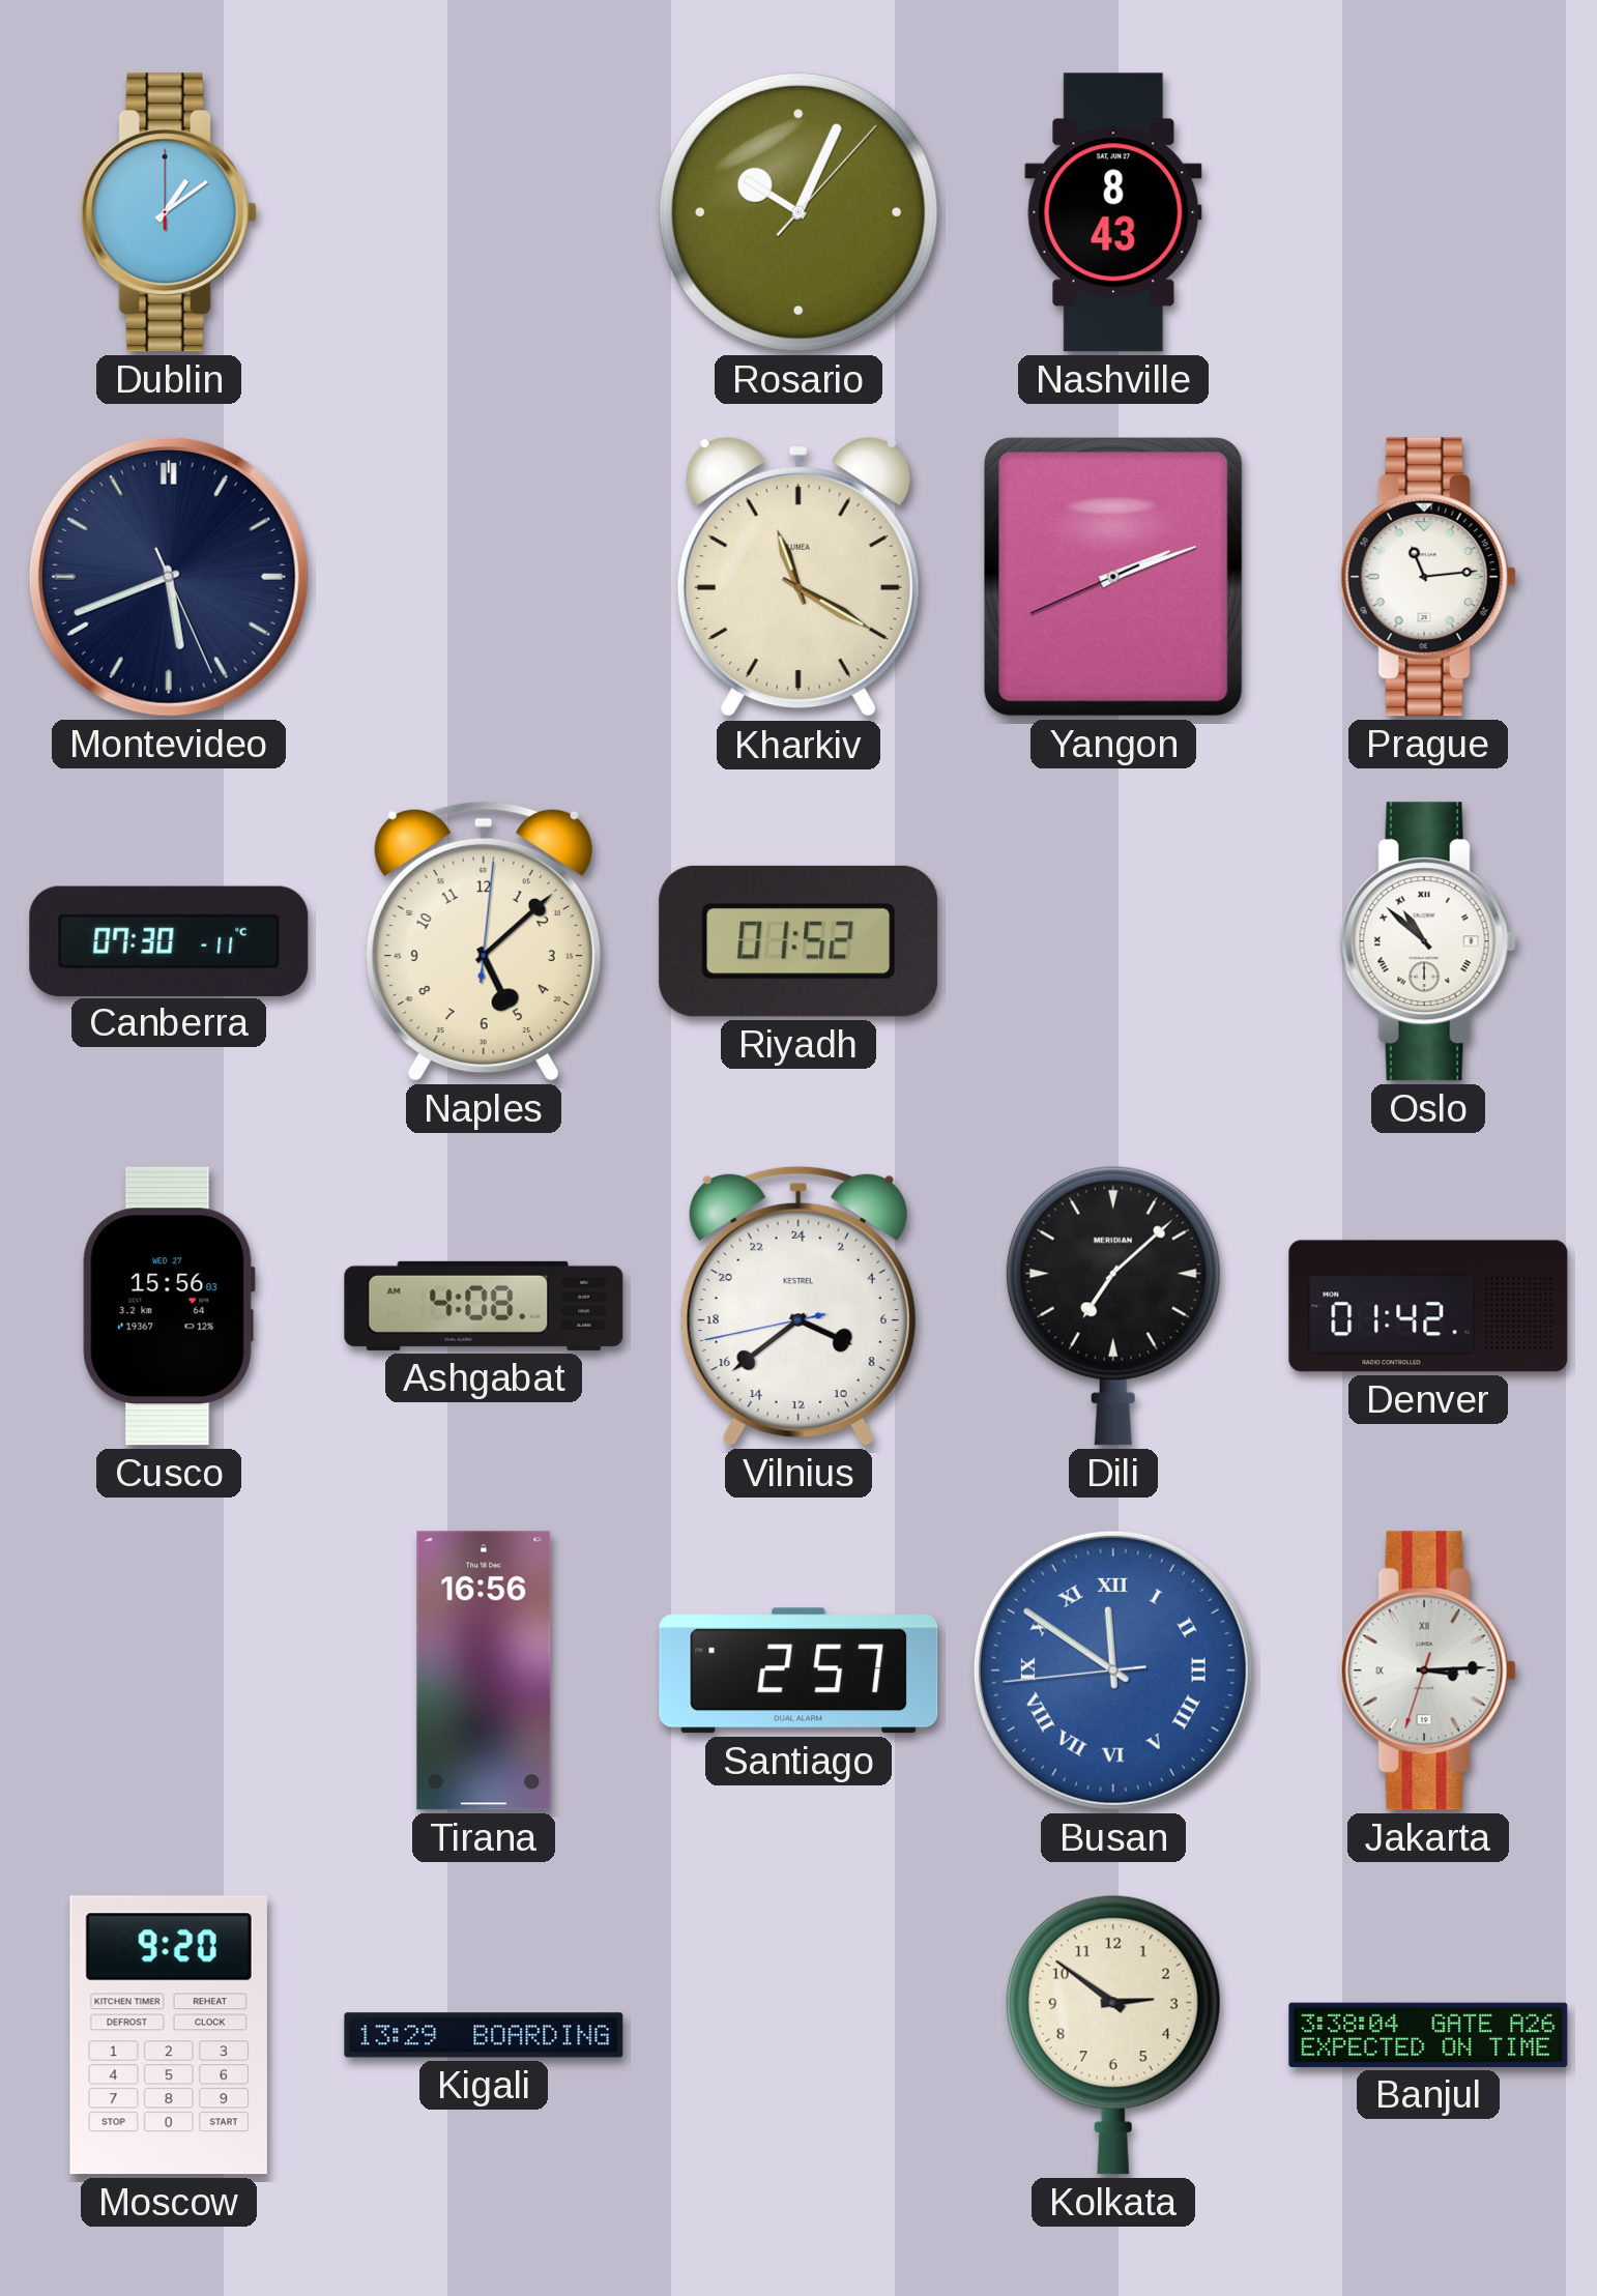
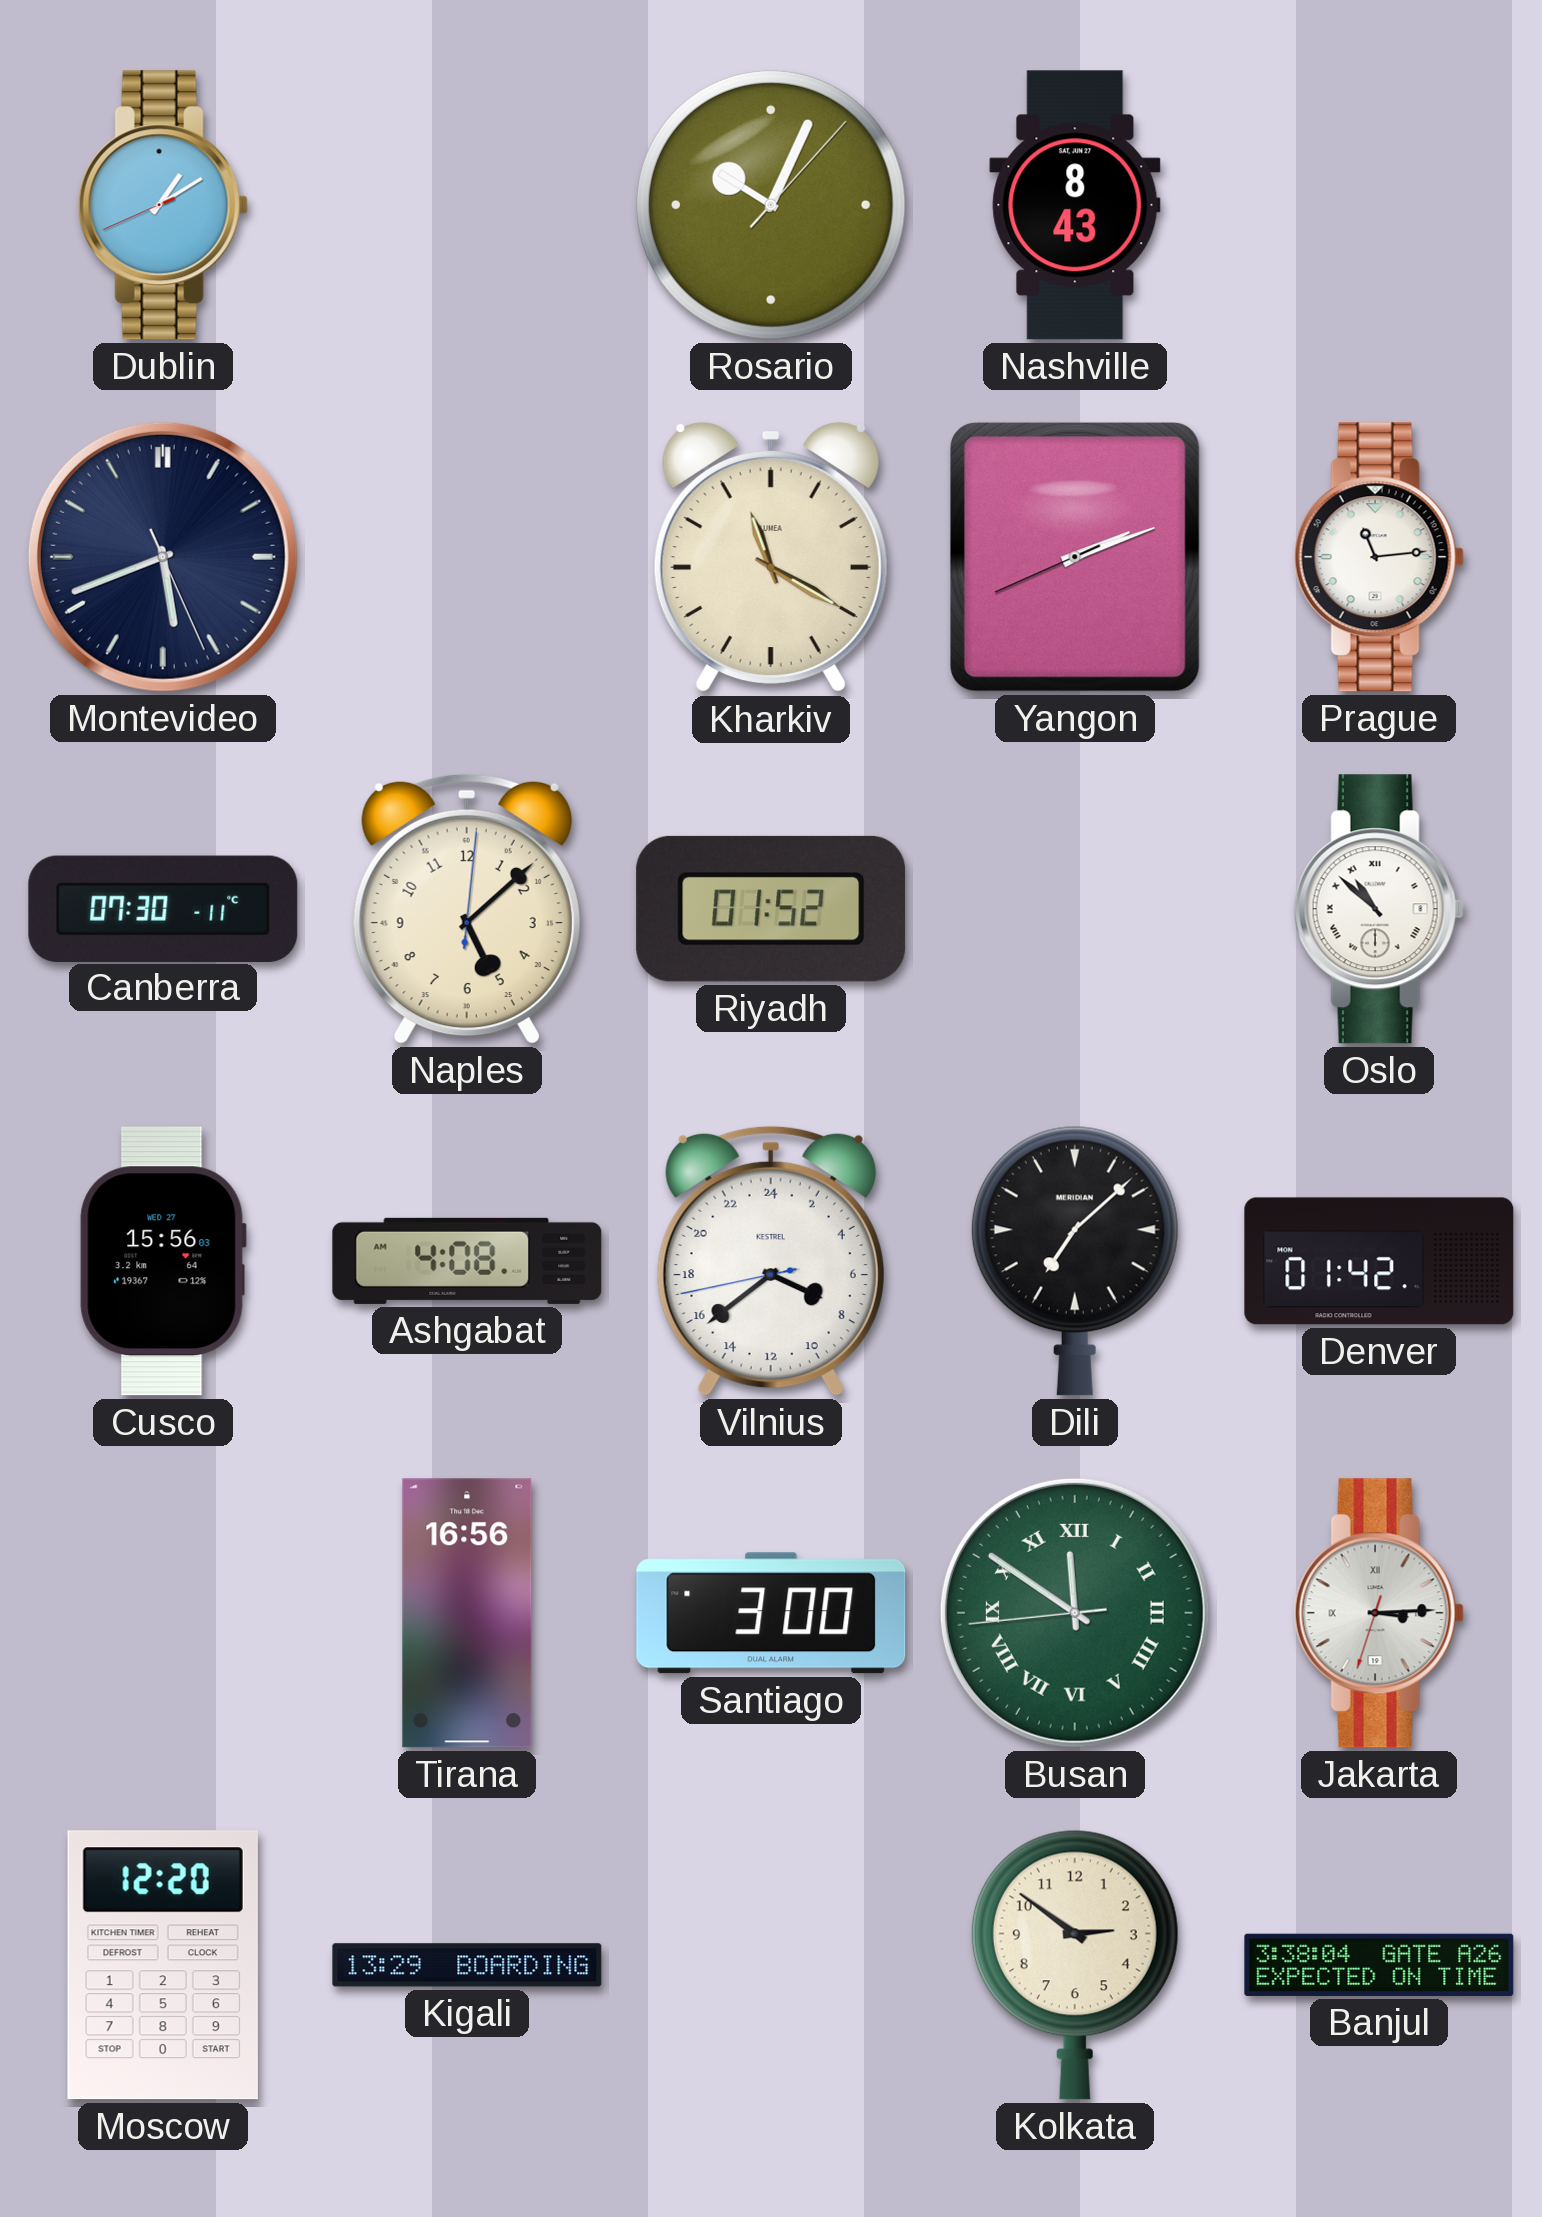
Dublin: 1:09:00 -> 1:09:41
Santiago: 2:57 -> 3:00
Busan dial: blue -> green
Moscow: 9:20 -> 12:20
